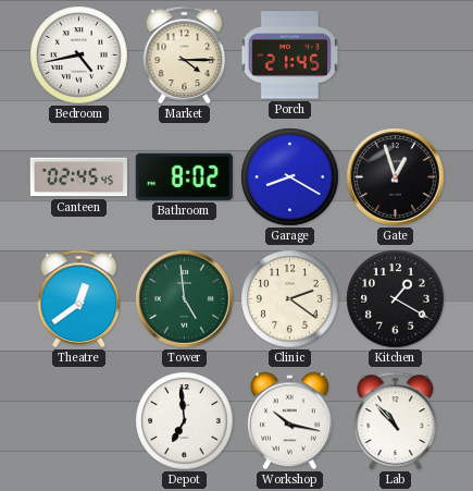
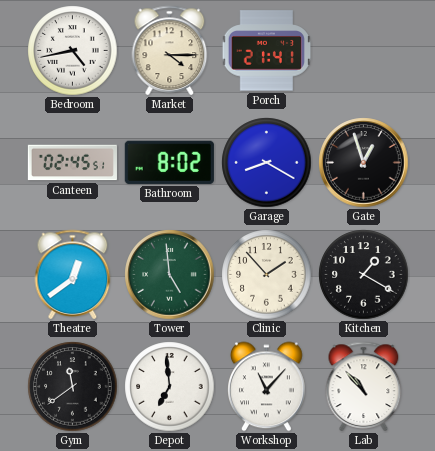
Porch: 21:45 -> 21:41
Canteen: 02:45:45 -> 02:45:51
Clinic: 2:21 -> 1:53
Gym: none -> 11:39
Workshop: 10:17 -> 11:07
